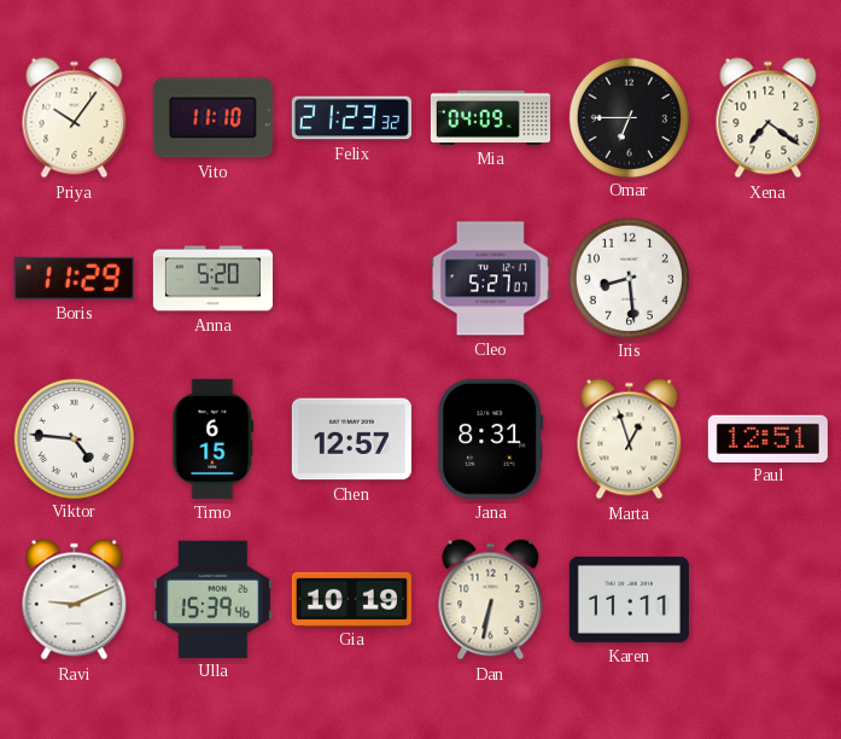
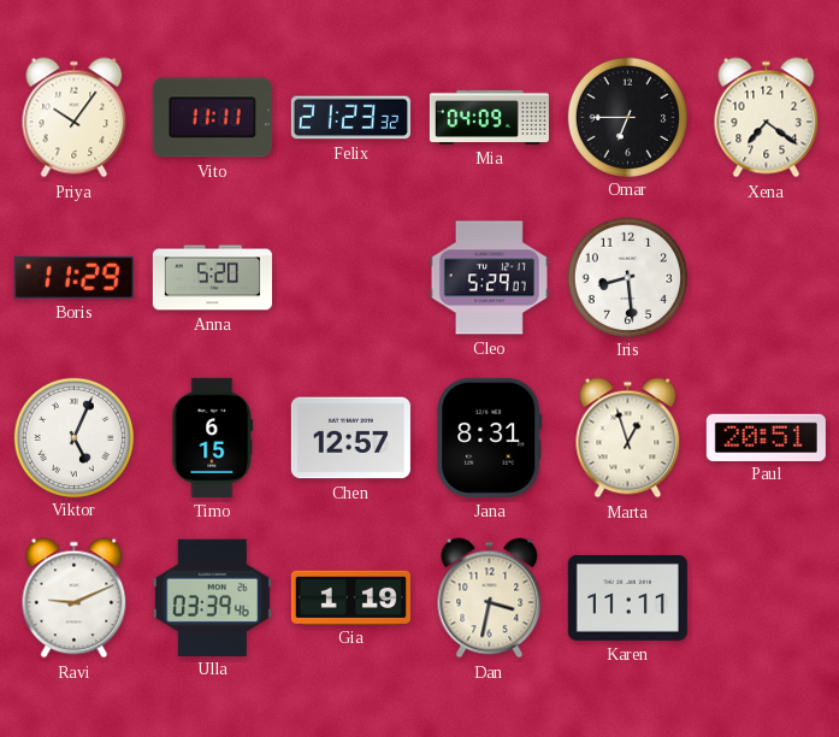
Vito: 11:10 -> 11:11
Cleo: 5:27 -> 5:29
Viktor: 4:46 -> 5:04
Paul: 12:51 -> 20:51
Ulla: 15:39 -> 03:39
Gia: 10:19 -> 1:19
Dan: 6:32 -> 3:32
